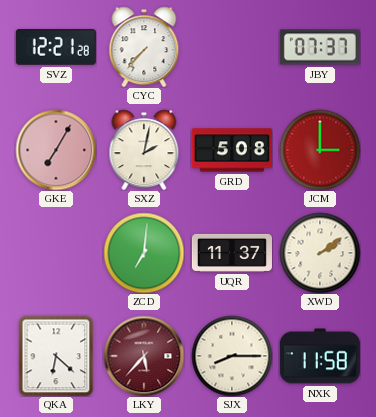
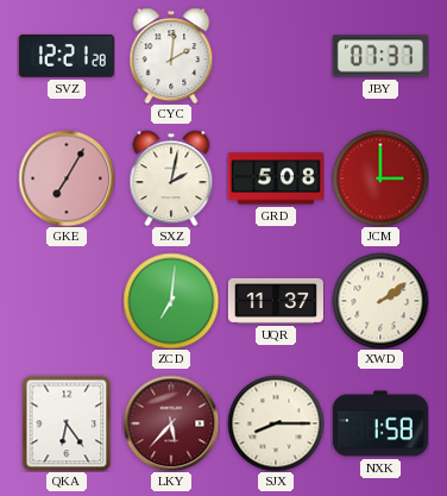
CYC: 7:37 -> 2:01
QKA: 6:22 -> 6:24
NXK: 11:58 -> 1:58
